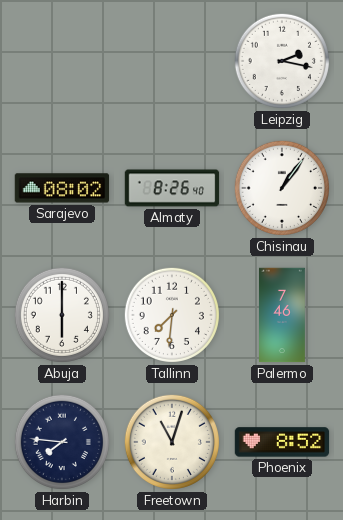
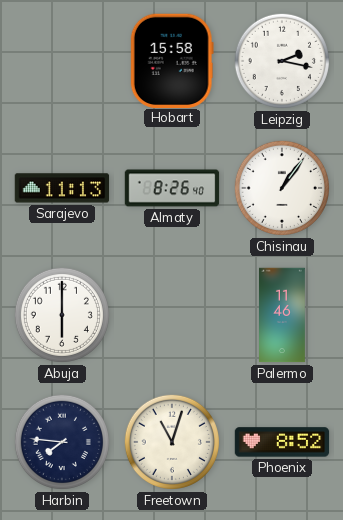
Hobart: none -> 15:58
Sarajevo: 08:02 -> 11:13
Tallinn: 7:31 -> none
Palermo: 7:46 -> 11:46
